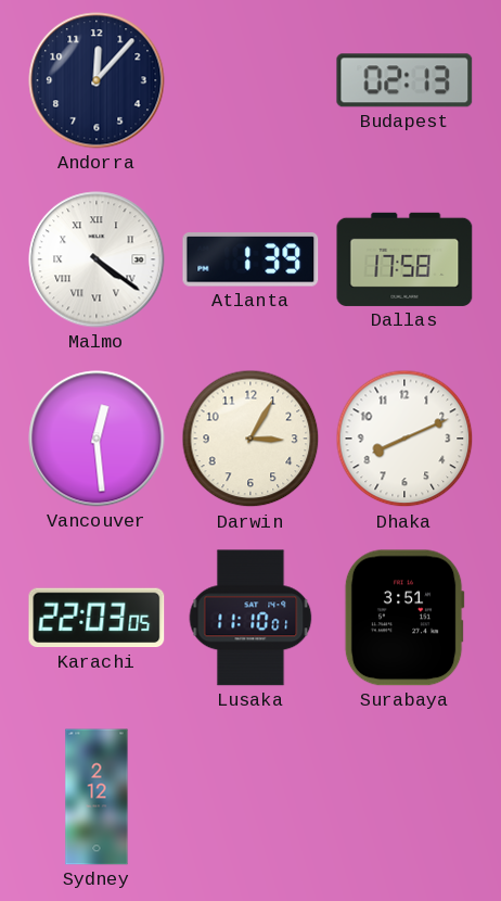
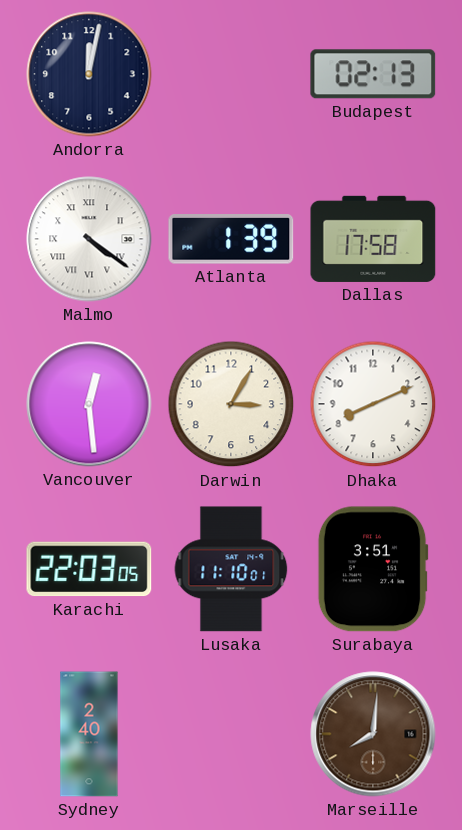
Andorra: 12:07 -> 12:02
Sydney: 2:12 -> 2:40
Marseille: none -> 8:01
